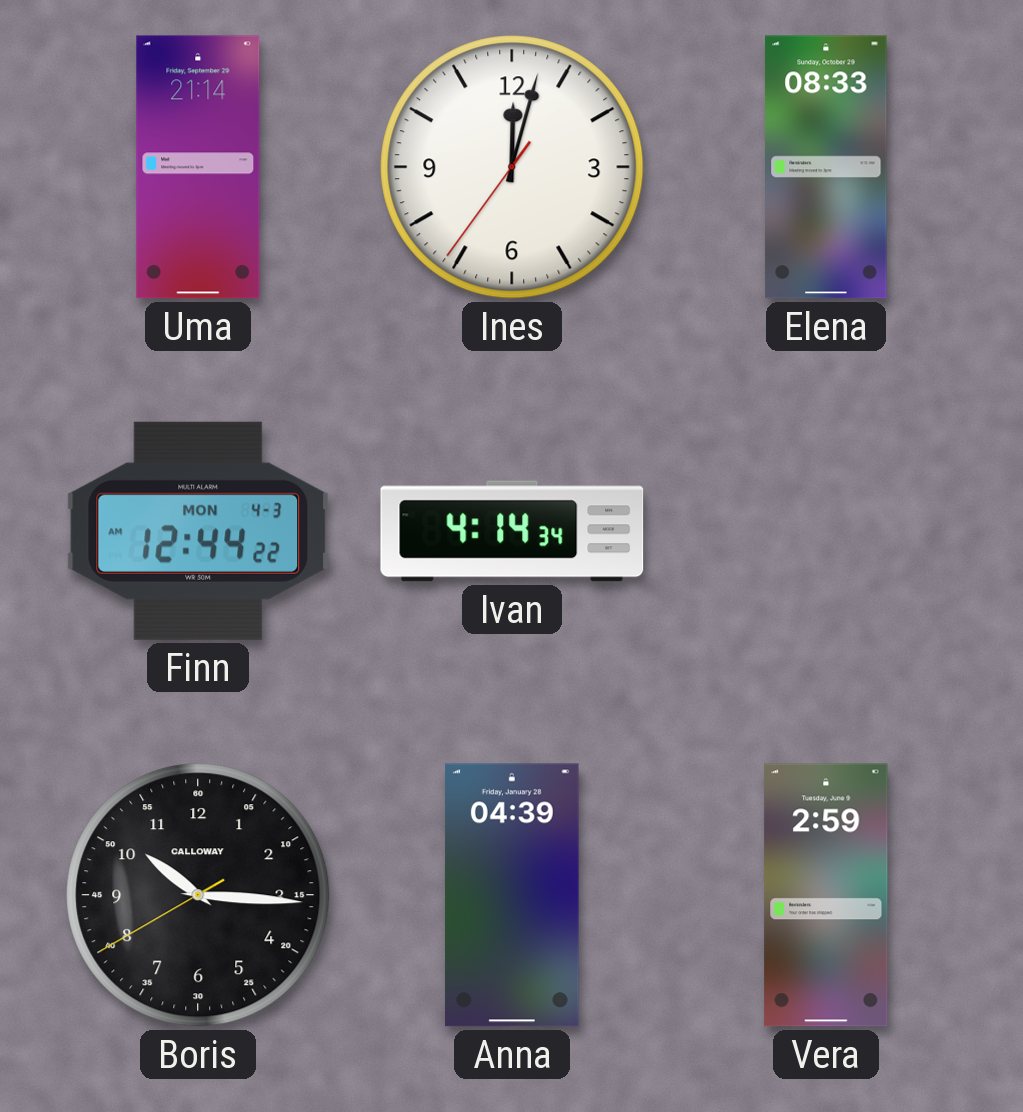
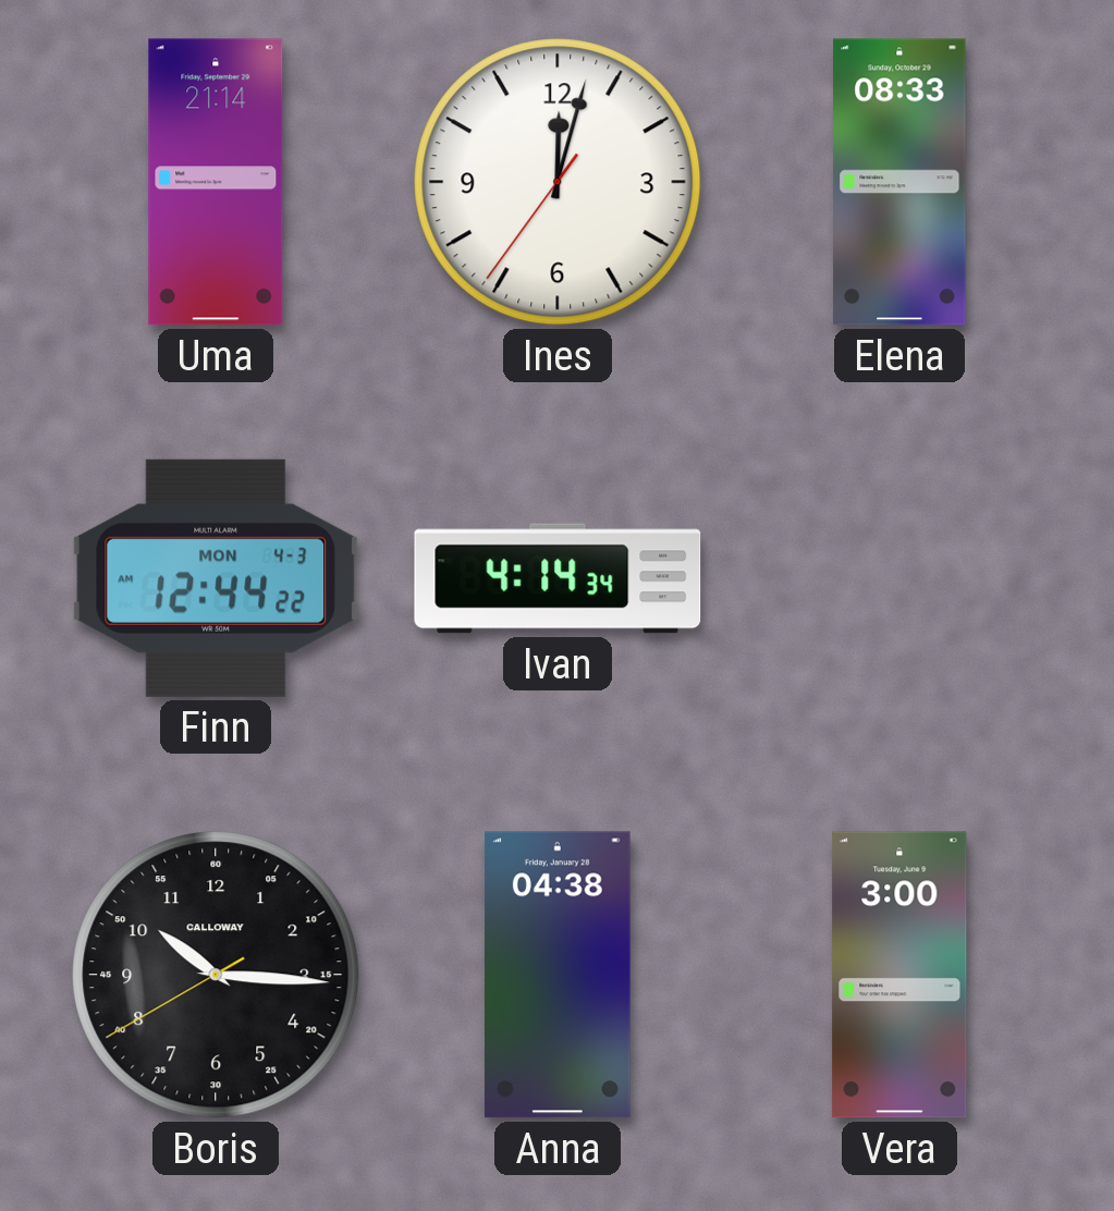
Anna: 04:39 -> 04:38
Vera: 2:59 -> 3:00
